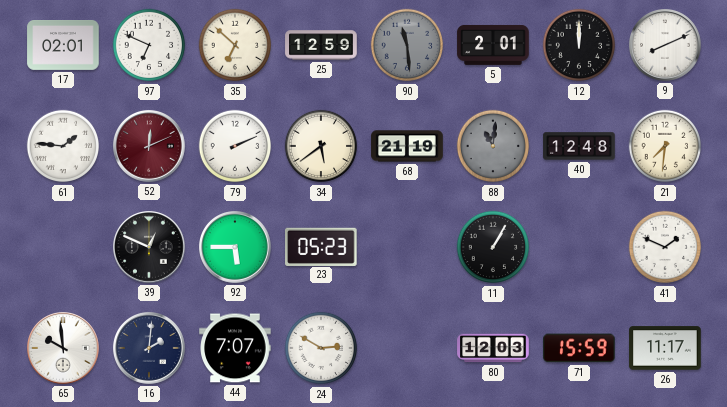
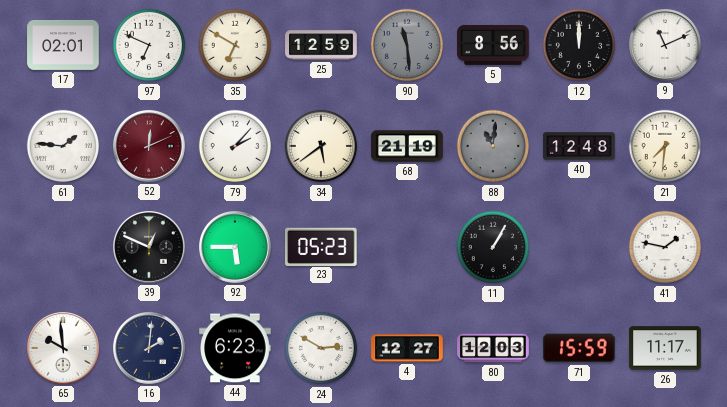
35: 6:52 -> 6:50
5: 2:01 -> 8:56
9: 8:11 -> 11:11
79: 2:11 -> 2:07
41: 1:49 -> 1:47
44: 7:07 -> 6:23
4: none -> 12:27
